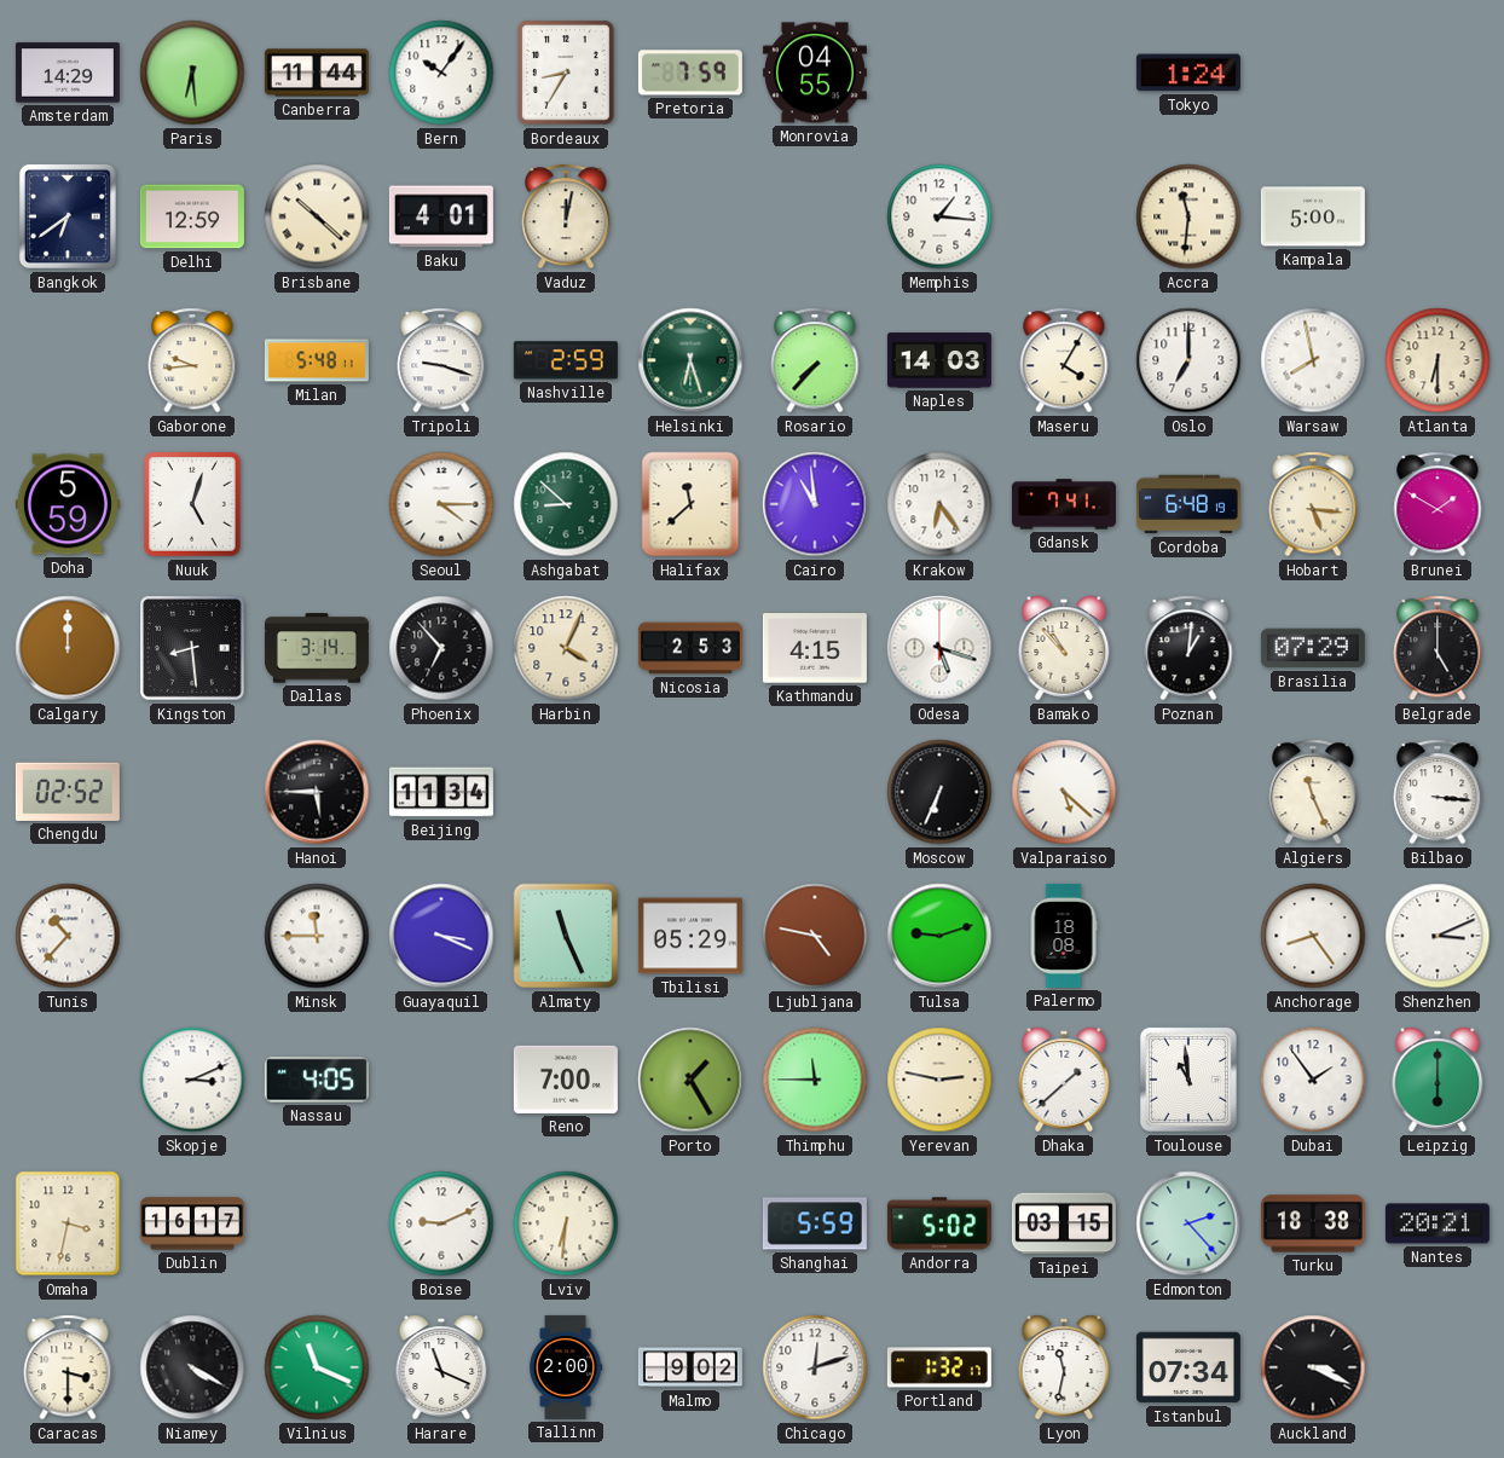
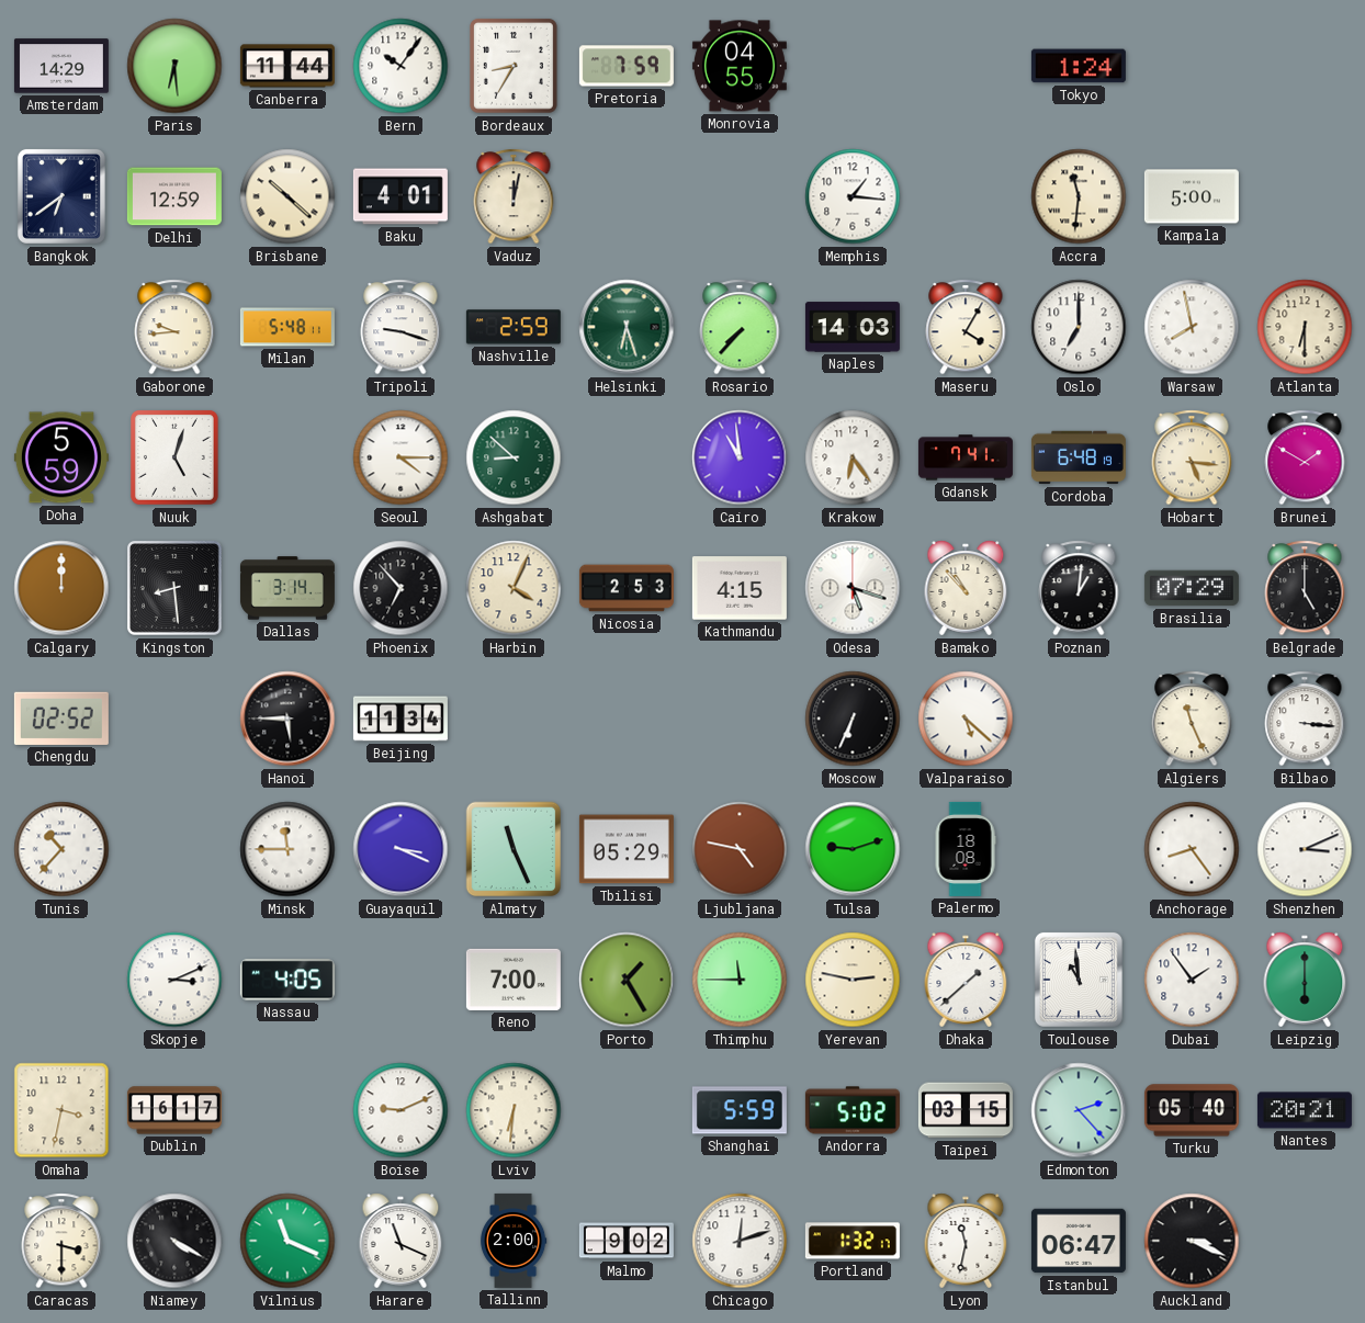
Halifax: 11:38 -> none
Turku: 18:38 -> 05:40
Istanbul: 07:34 -> 06:47
